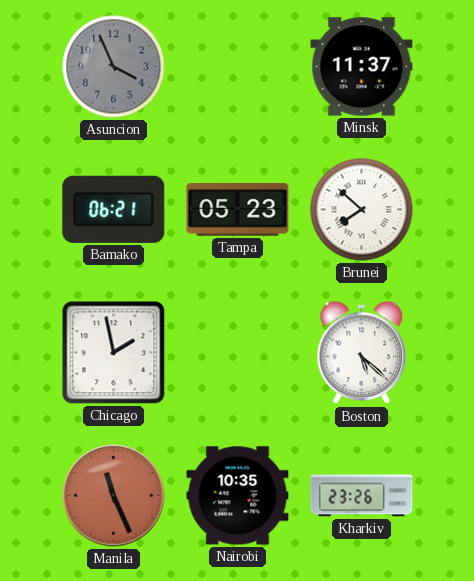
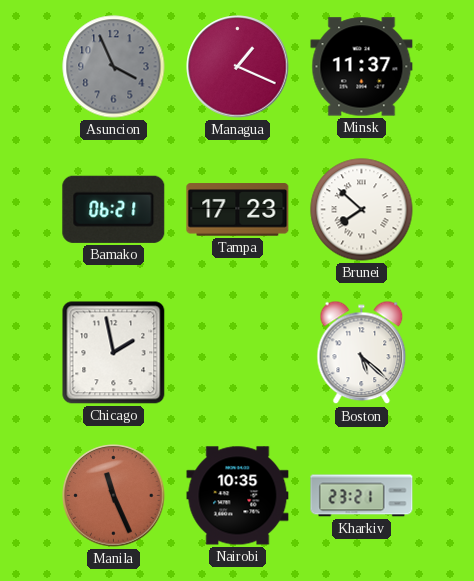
Managua: none -> 1:19
Tampa: 05:23 -> 17:23
Kharkiv: 23:26 -> 23:21
